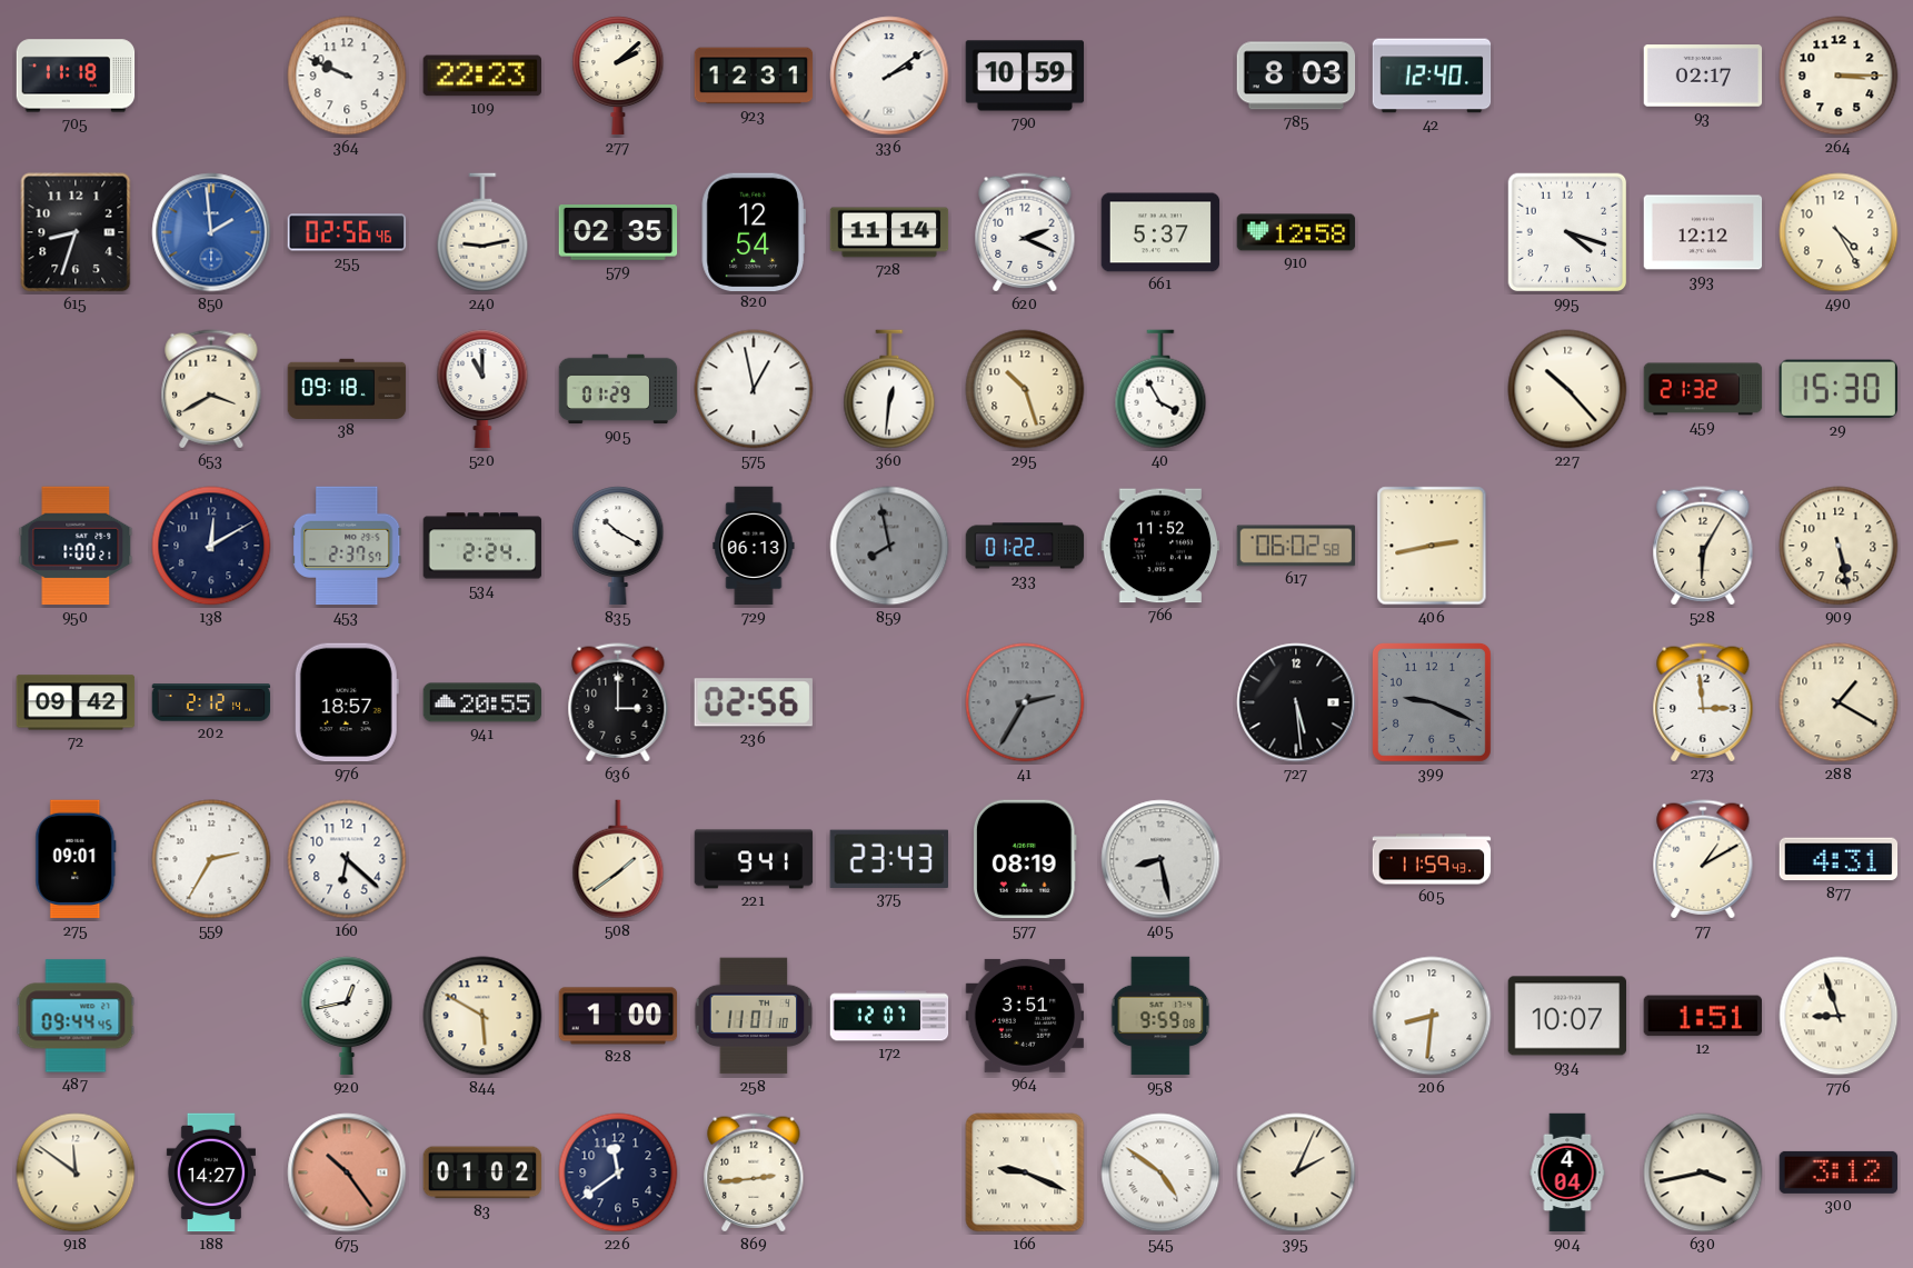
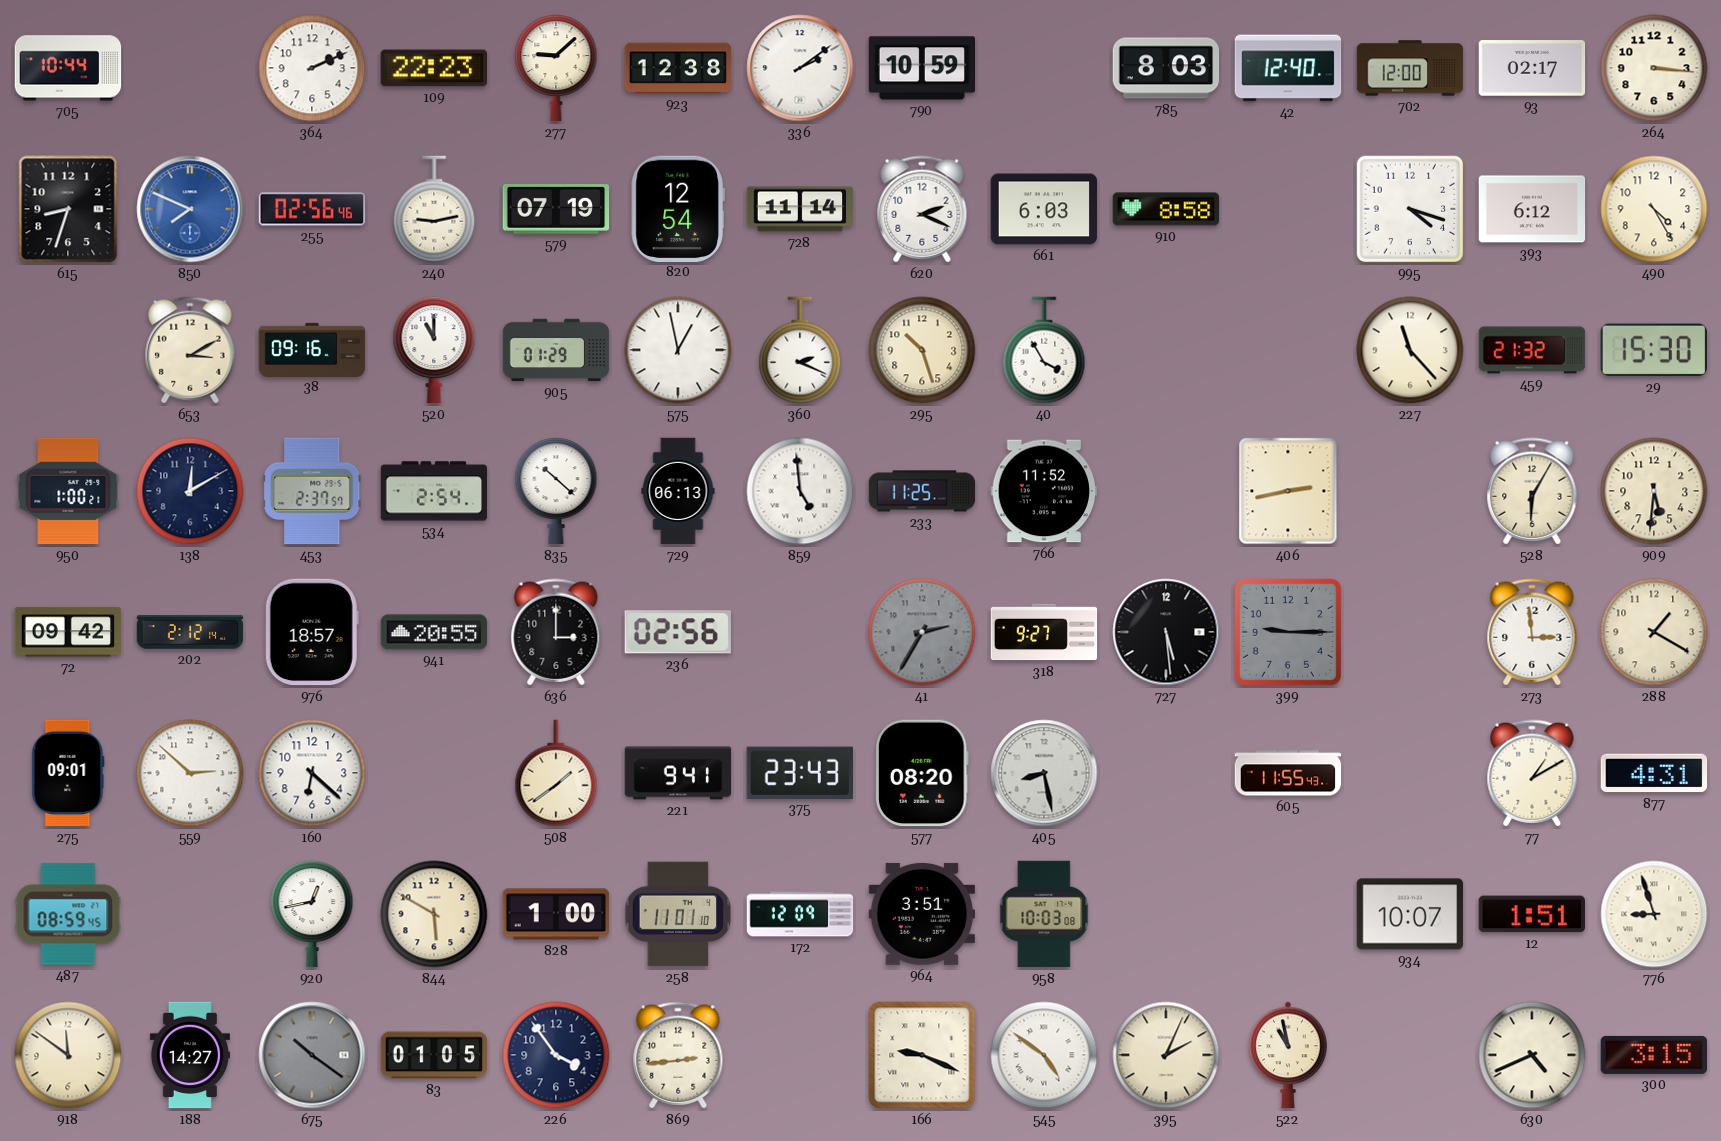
705: 11:18 -> 10:44
364: 9:49 -> 2:11
277: 2:08 -> 9:08
923: 12:31 -> 12:38
702: none -> 12:00
264: 3:15 -> 3:16
850: 1:59 -> 7:49
579: 02:35 -> 07:19
661: 5:37 -> 6:03
910: 12:58 -> 8:58
393: 12:12 -> 6:12
653: 3:40 -> 3:10
38: 09:18 -> 09:16
360: 12:31 -> 2:19
227: 10:23 -> 11:23
534: 2:24 -> 2:54
835: 10:20 -> 10:22
859: 7:58 -> 4:59
859 dial: grey -> white
233: 01:22 -> 11:25
617: 06:02 -> none
909: 5:28 -> 5:31
318: none -> 9:27
399: 9:19 -> 9:15
559: 2:35 -> 2:52
577: 08:19 -> 08:20
605: 11:59 -> 11:55
487: 09:44 -> 08:59
172: 12:07 -> 12:09
958: 9:59 -> 10:03
206: 8:31 -> none
675: 10:24 -> 10:21
675 dial: salmon -> grey
83: 01:02 -> 01:05
226: 11:39 -> 3:54
522: none -> 10:58
904: 4:04 -> none
630: 3:43 -> 4:41
300: 3:12 -> 3:15
